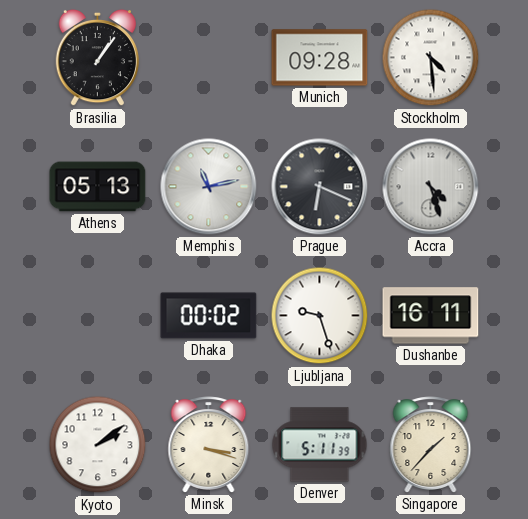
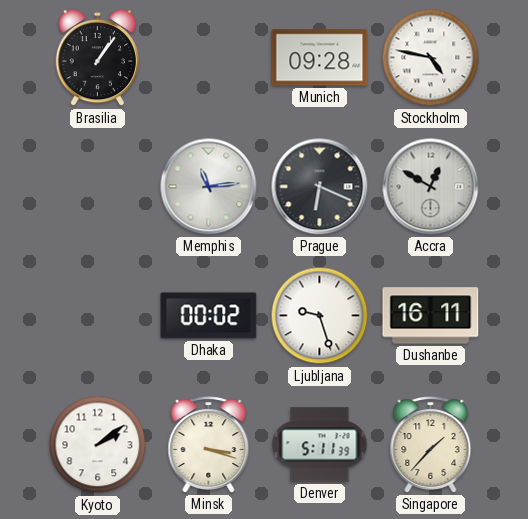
Stockholm: 4:29 -> 4:47
Athens: 05:13 -> none
Memphis: 11:13 -> 11:14
Accra: 4:27 -> 12:50
